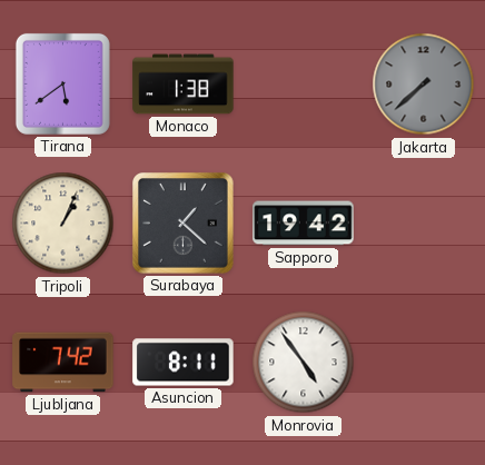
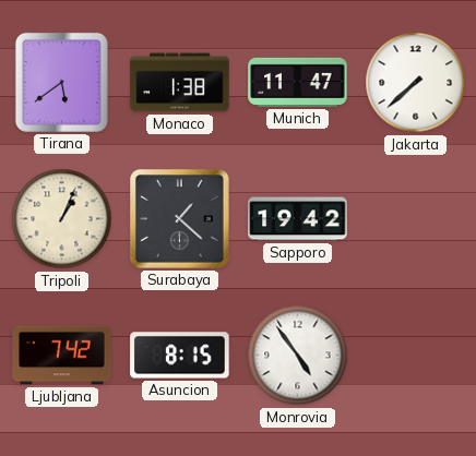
Munich: none -> 11:47
Jakarta dial: grey -> white
Asuncion: 8:11 -> 8:15
